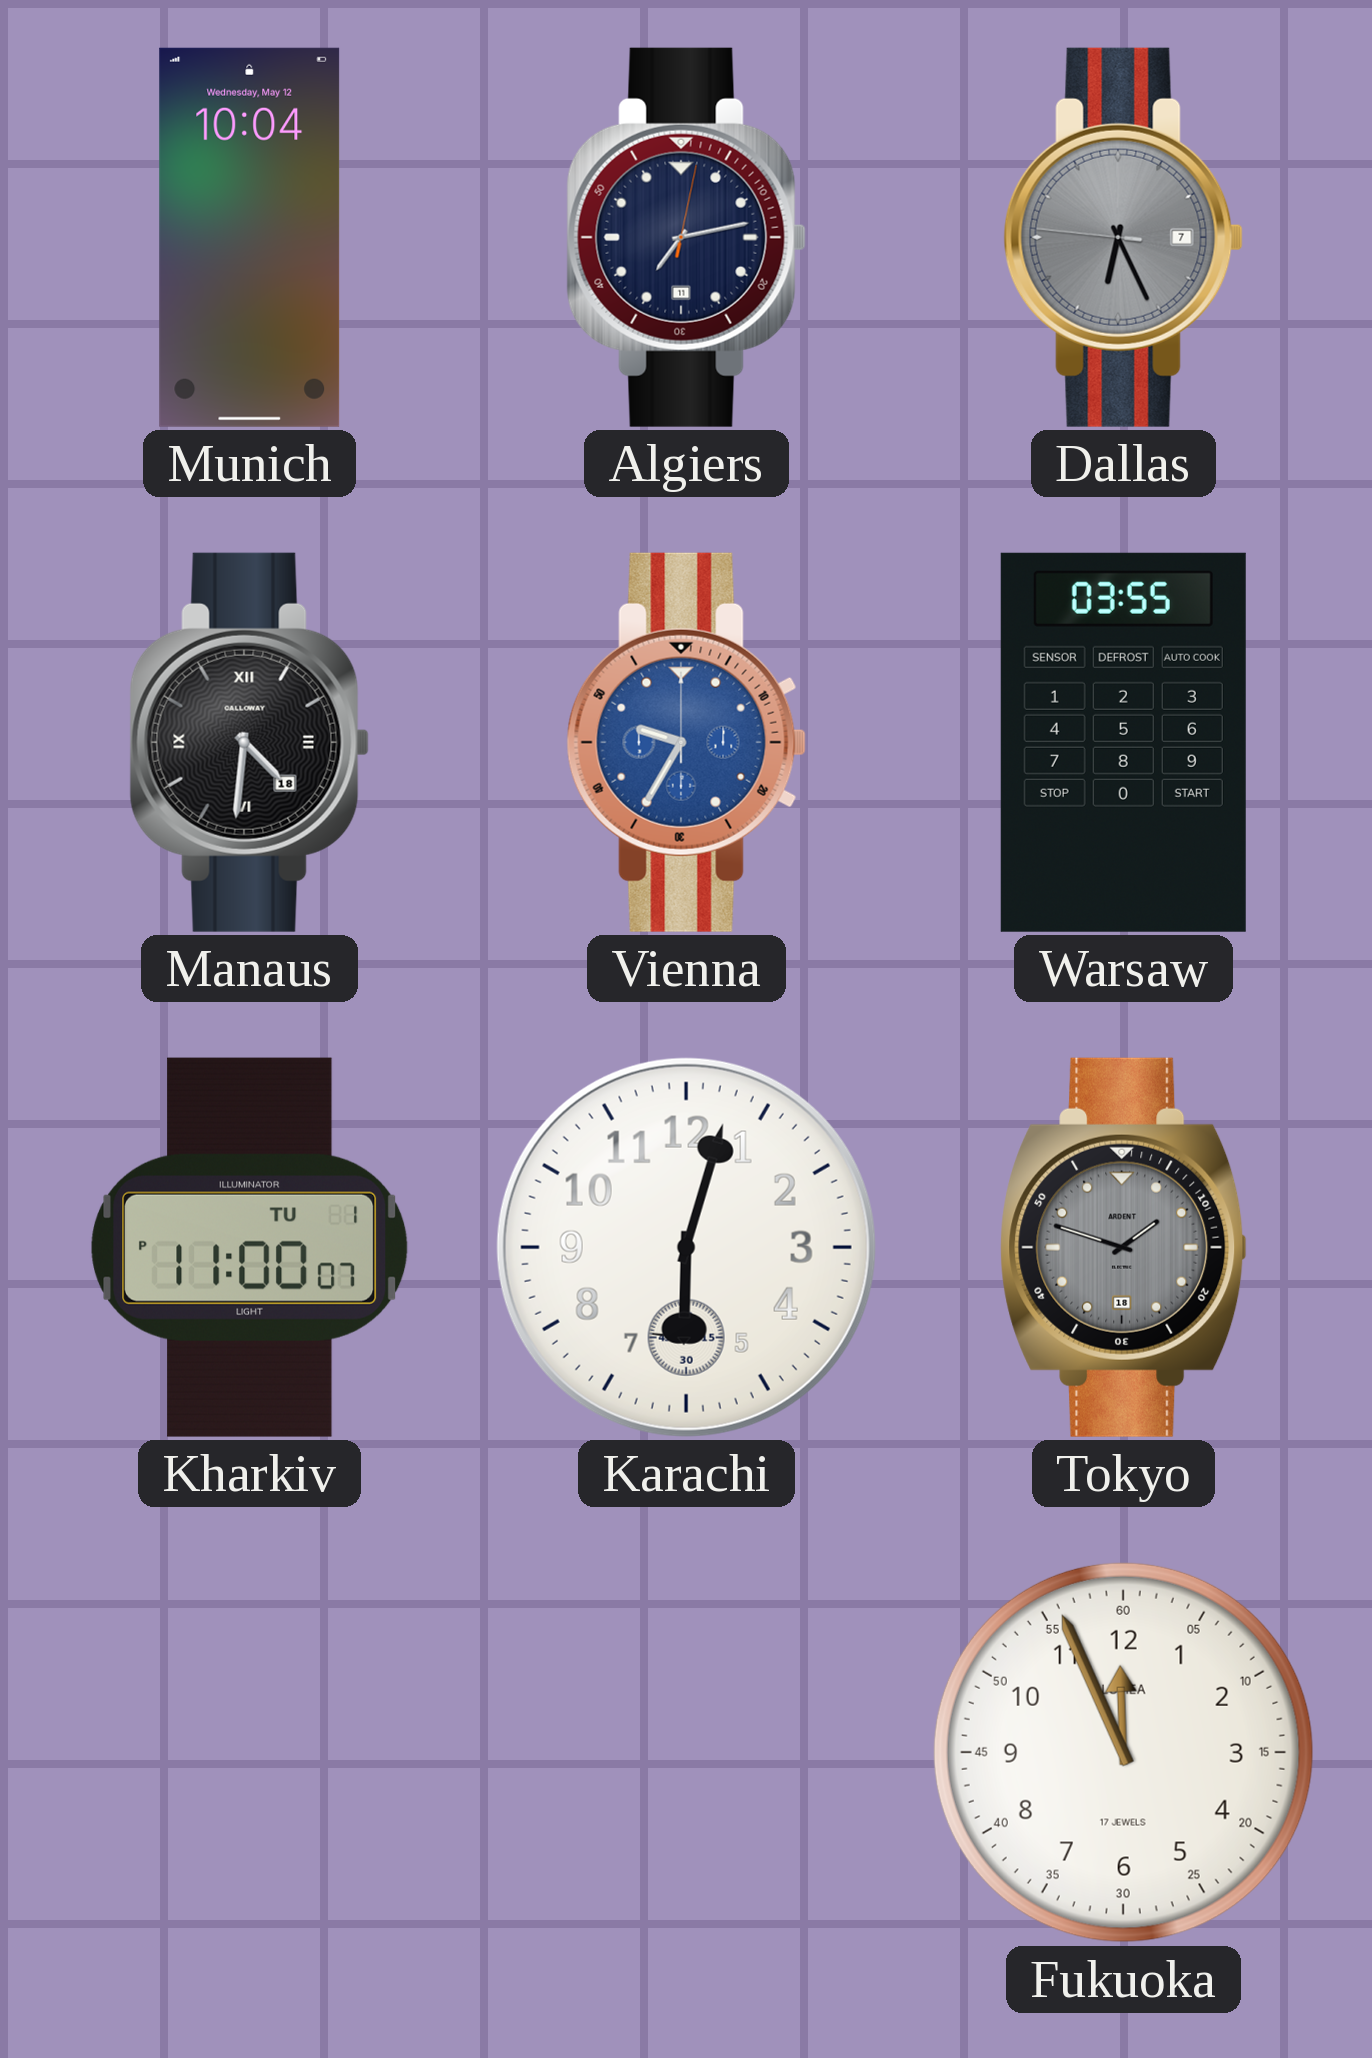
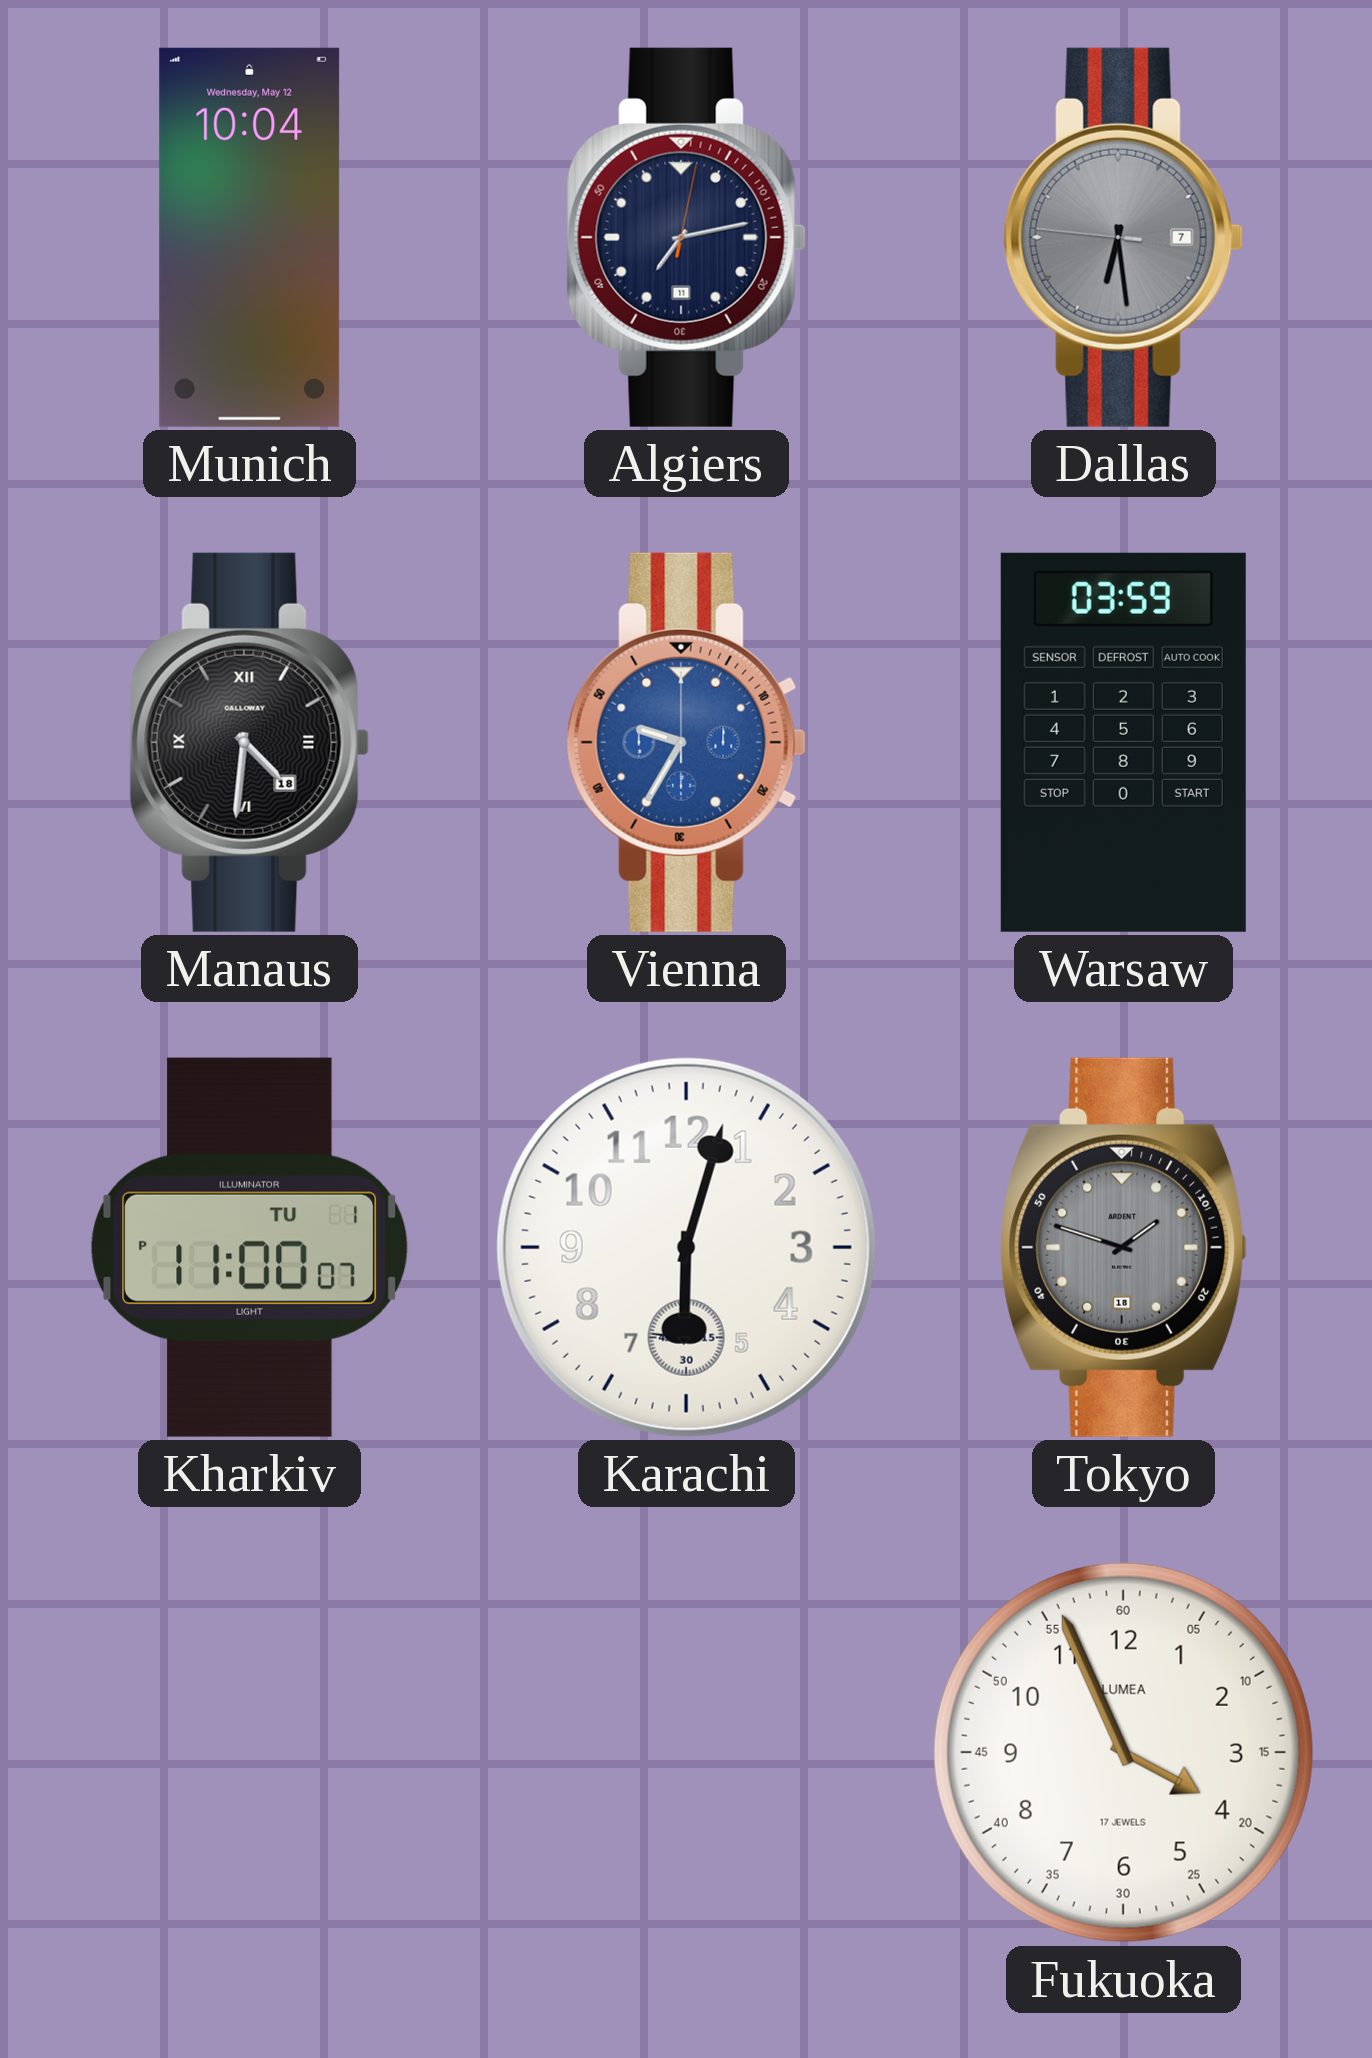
Dallas: 6:25 -> 6:28
Warsaw: 03:55 -> 03:59
Fukuoka: 11:56 -> 3:56
